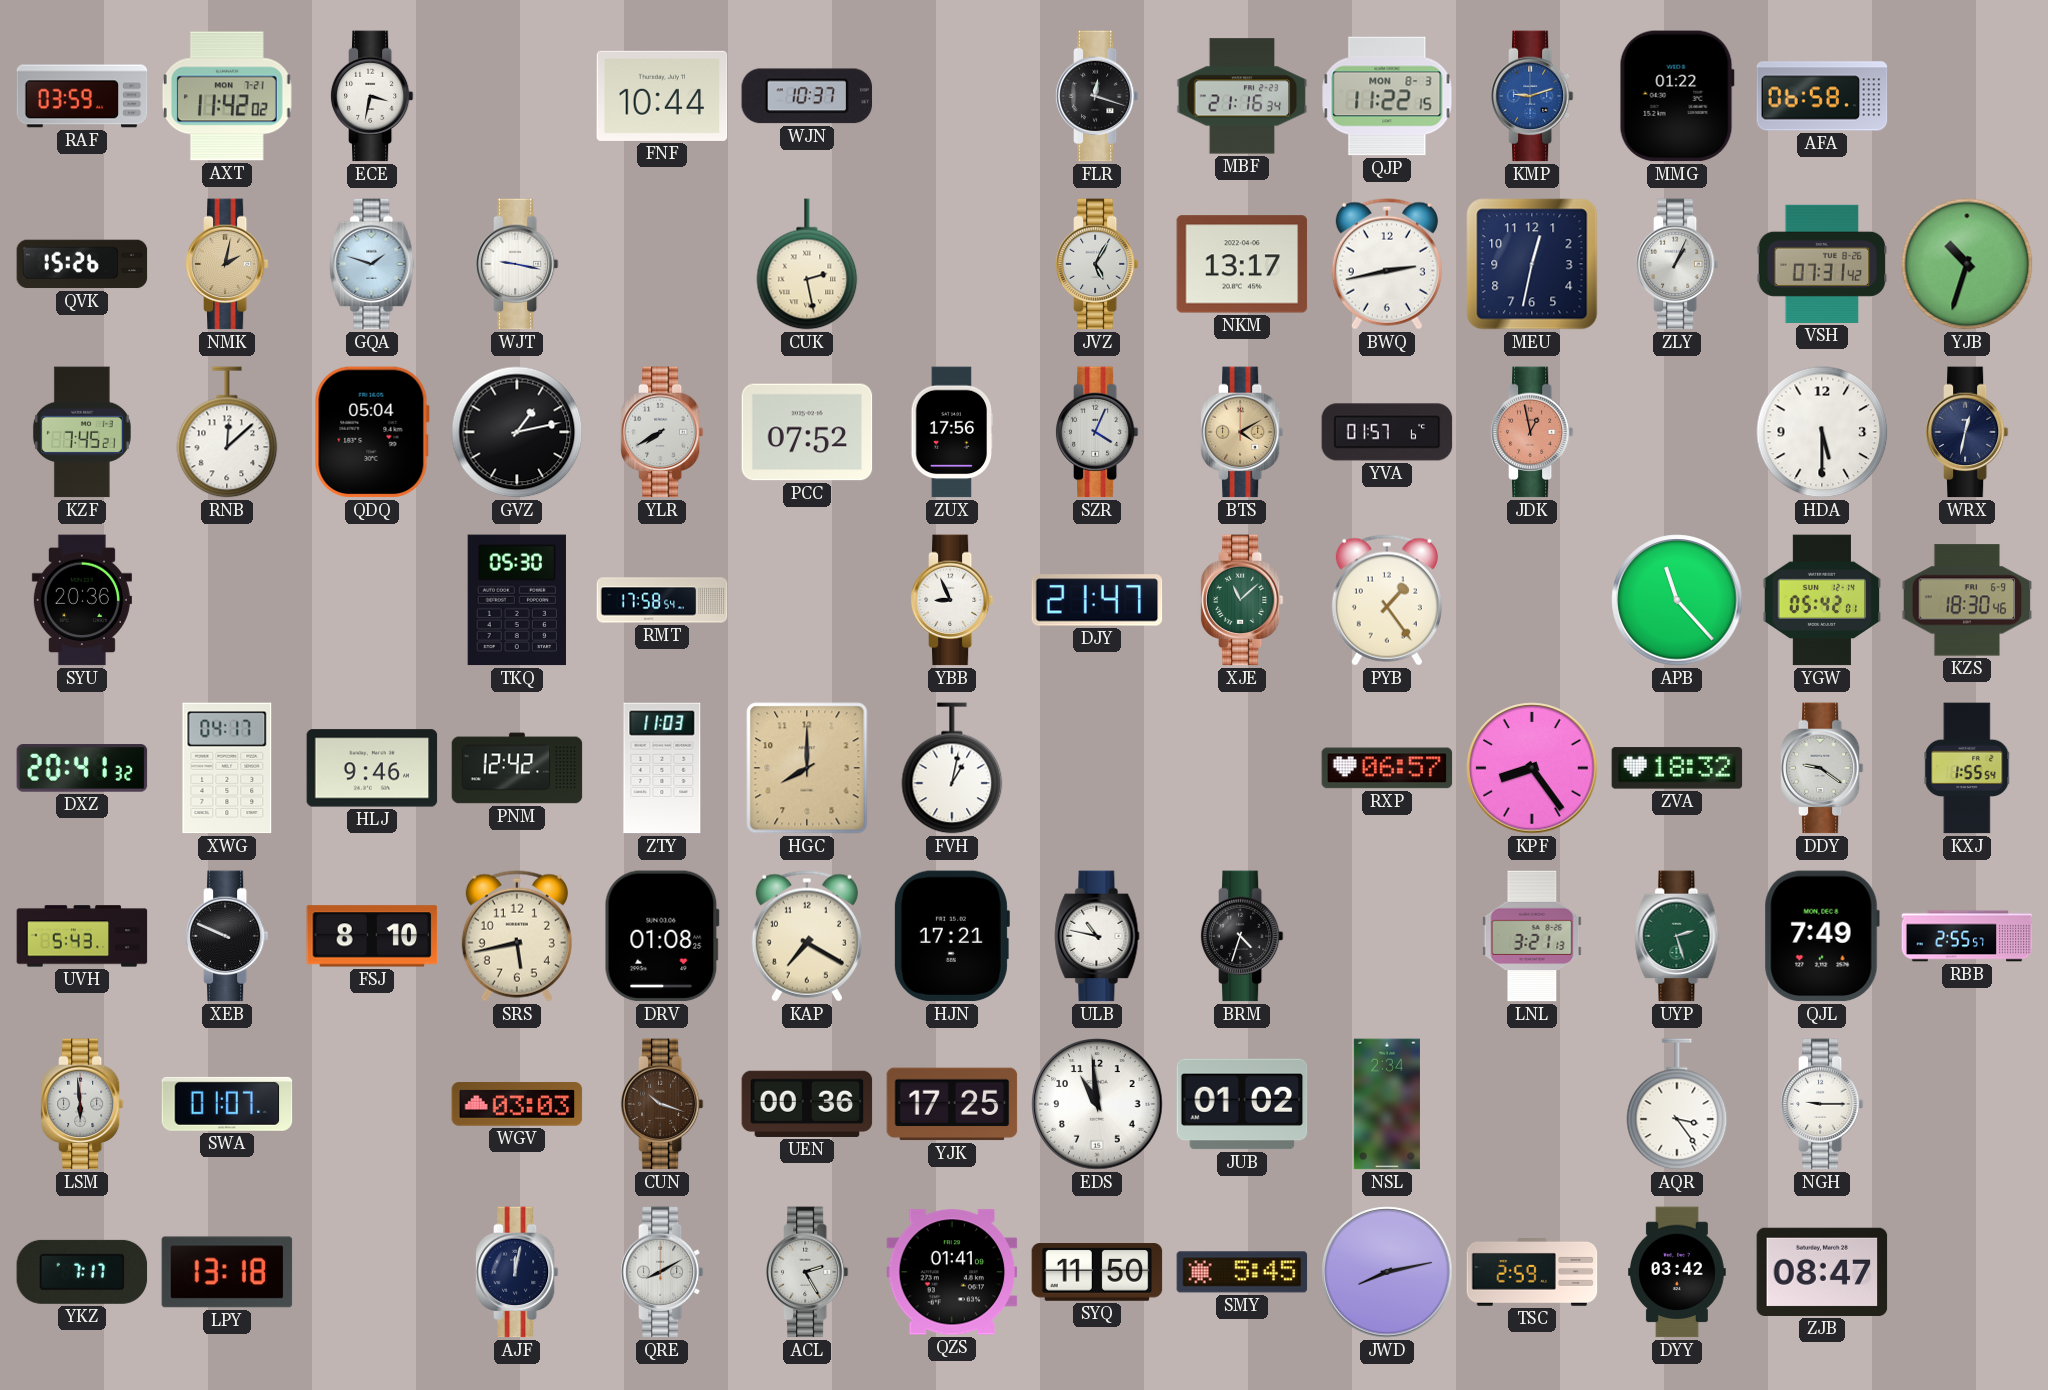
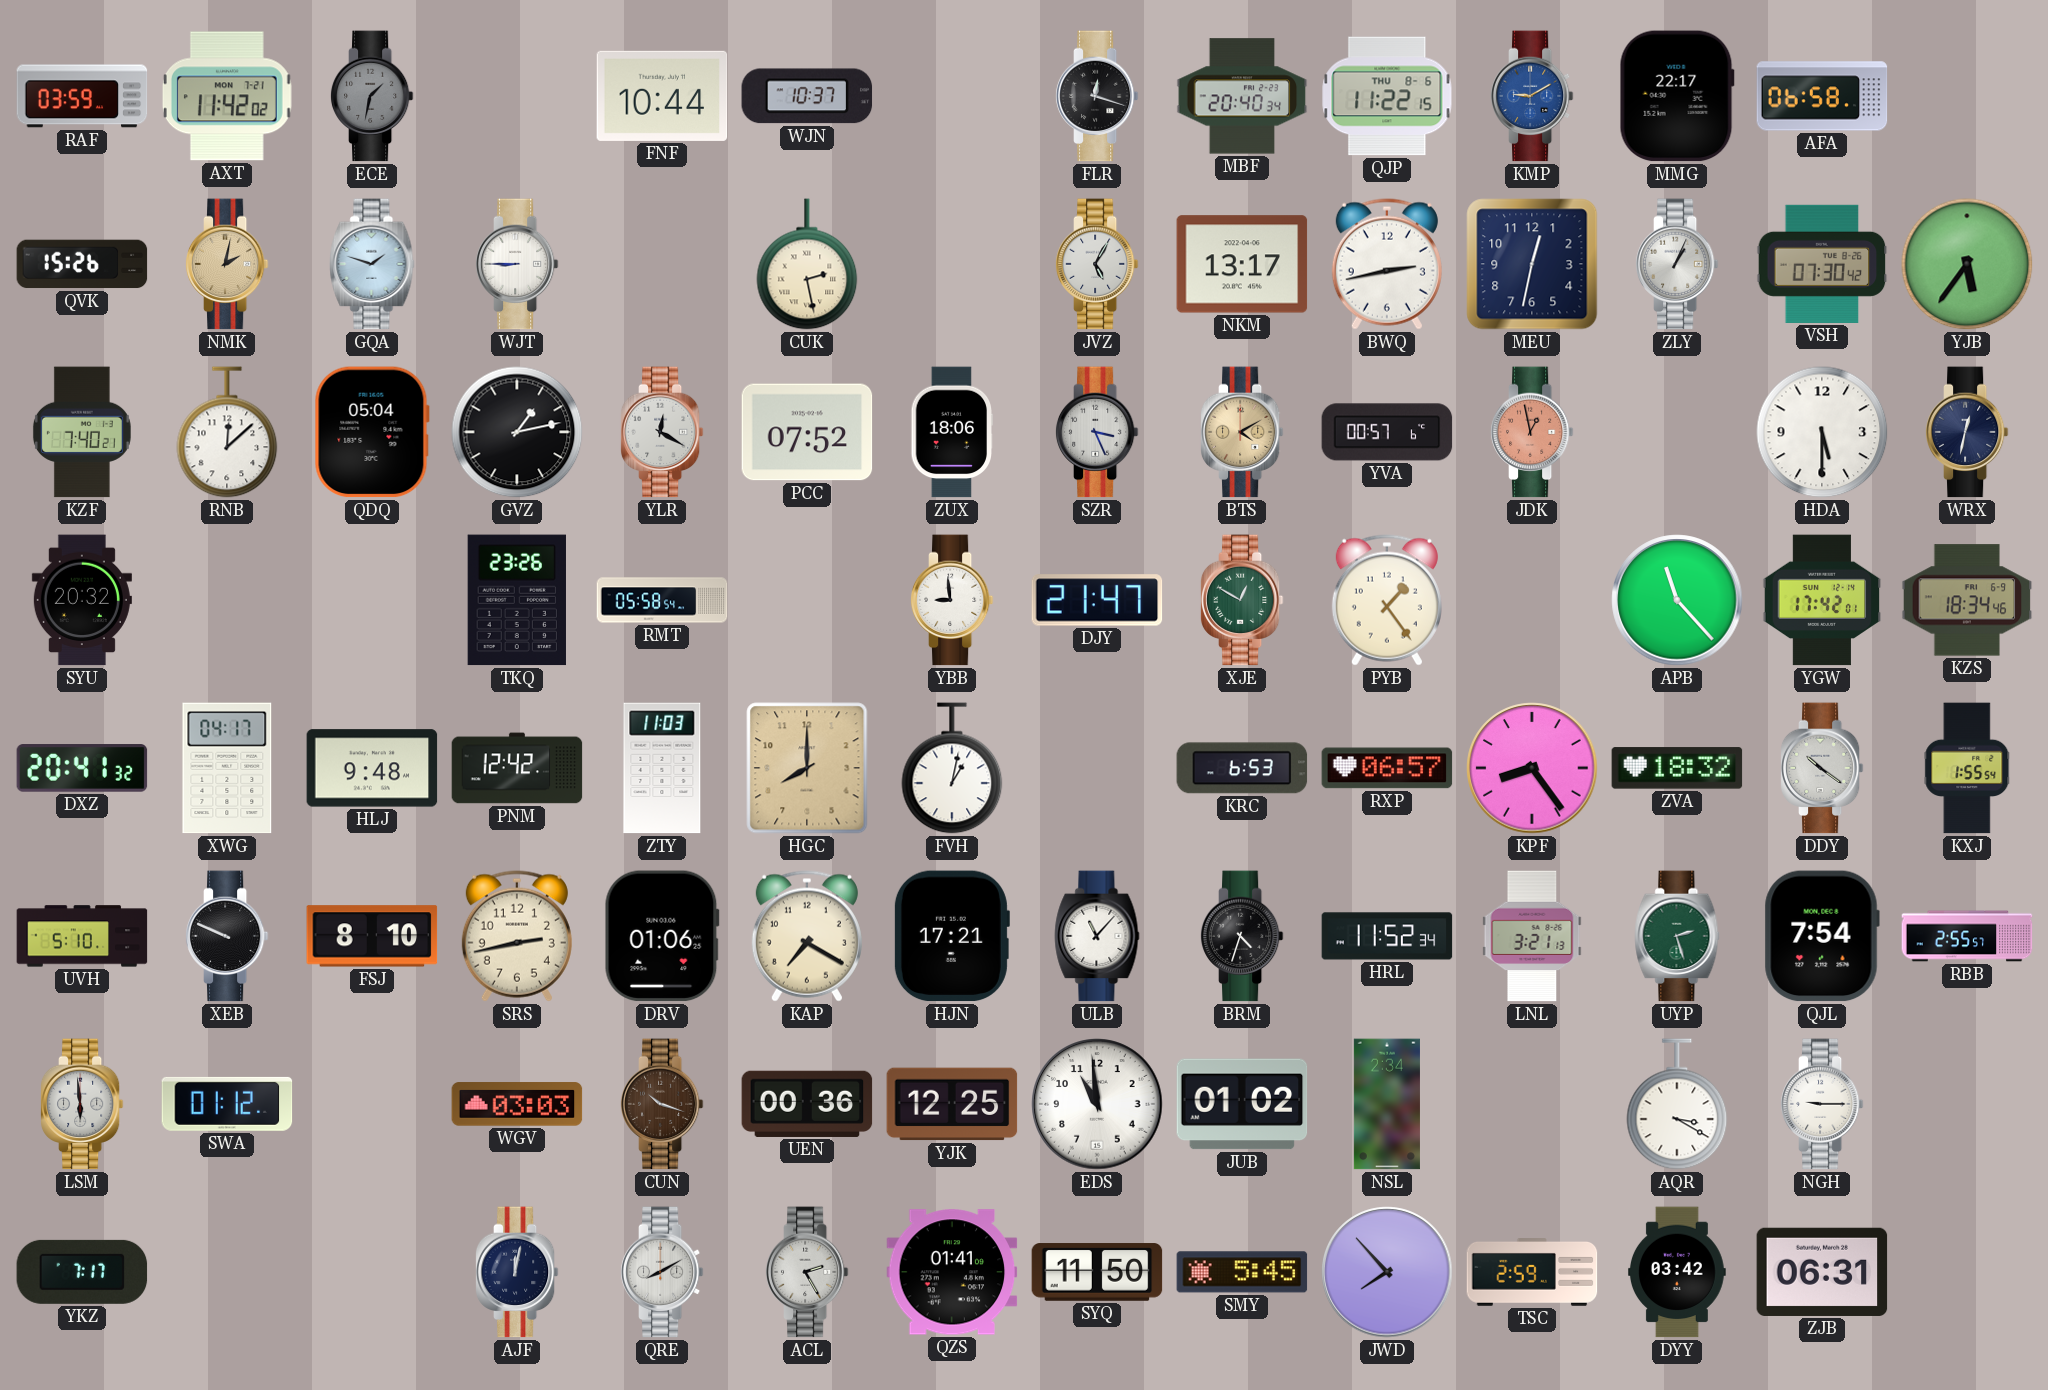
ECE: 3:32 -> 1:32
ECE dial: white -> grey
MBF: 21:16 -> 20:40
QJP date: MON 8-3 -> THU 8-6
KMP: 9:12 -> 9:10
MMG: 01:22 -> 22:17
WJT: 9:17 -> 8:45
VSH: 07:31 -> 07:30
YJB: 10:33 -> 5:36
KZF: 7:45 -> 7:40
YLR: 7:40 -> 12:20
ZUX: 17:56 -> 18:06
SZR: 4:04 -> 3:26
YVA: 01:57 -> 00:57
SYU: 20:36 -> 20:32
TKQ: 05:30 -> 23:26
RMT: 17:58 -> 05:58
YBB: 8:56 -> 8:59
XJE: 11:08 -> 12:50
YGW: 05:42 -> 17:42
KZS: 18:30 -> 18:34
HLJ: 9:46 -> 9:48
KRC: none -> 6:53
DDY: 9:21 -> 10:21
UVH: 5:43 -> 5:10
SRS: 5:43 -> 2:43
DRV: 01:08 -> 01:06
ULB: 10:47 -> 11:07
HRL: none -> 11:52
QJL: 7:49 -> 7:54
SWA: 01:07 -> 01:12
YJK: 17:25 -> 12:25
AQR: 3:24 -> 3:20
LPY: 13:18 -> none
JWD: 8:13 -> 7:53
ZJB: 08:47 -> 06:31
